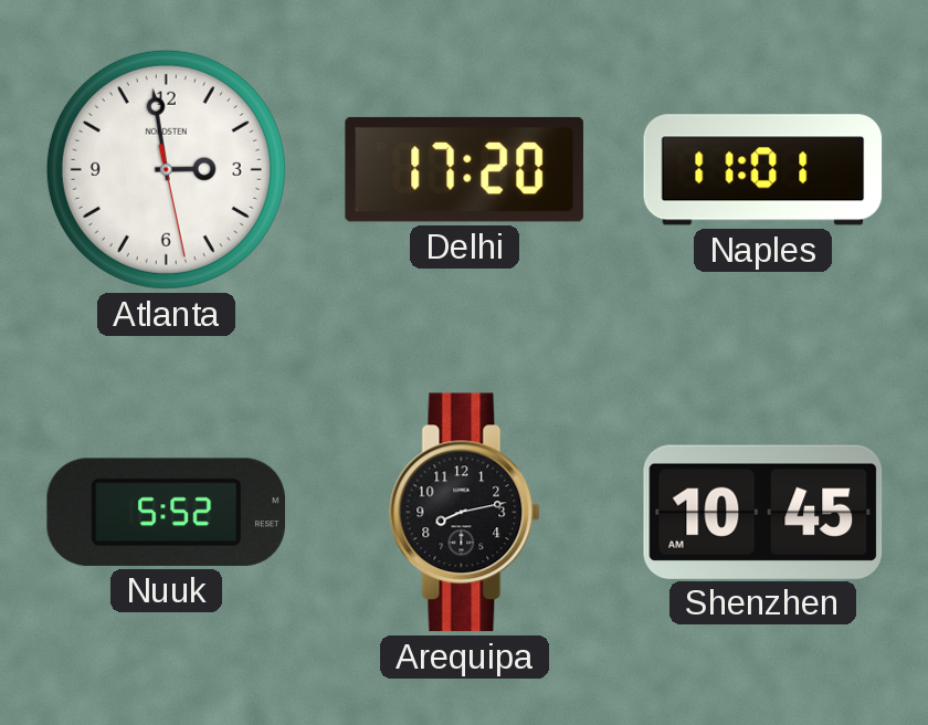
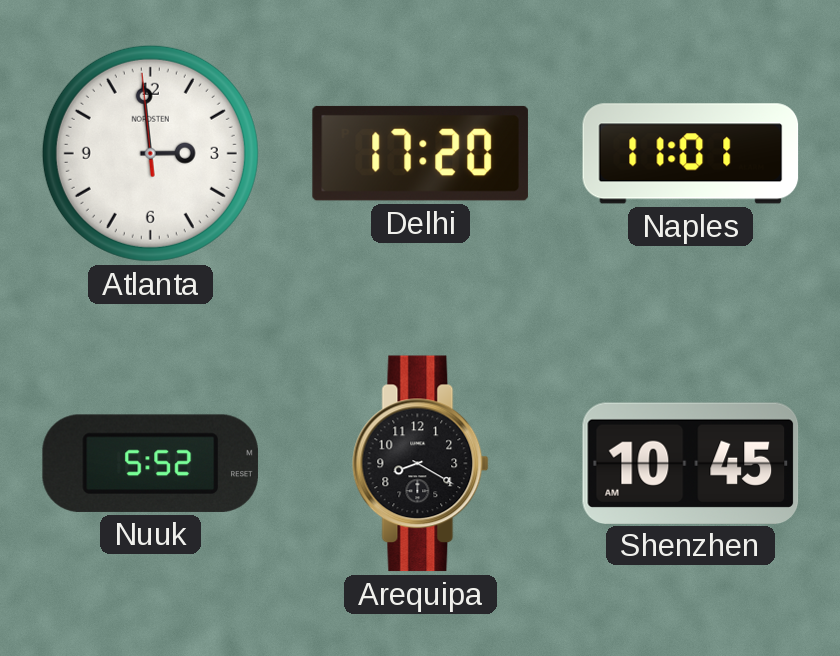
Atlanta: 2:58:28 -> 2:58:59
Arequipa: 8:13 -> 8:20
